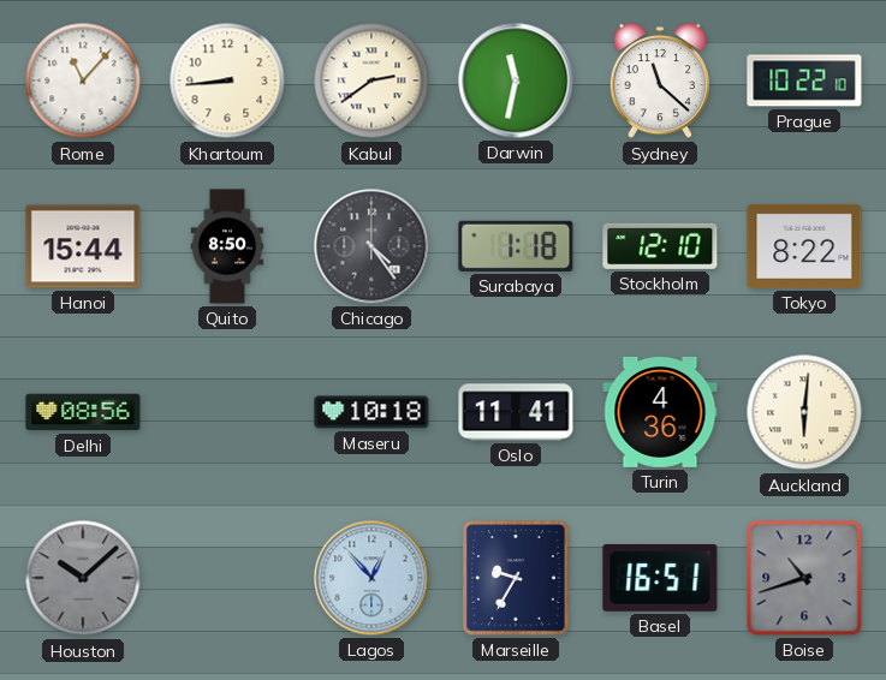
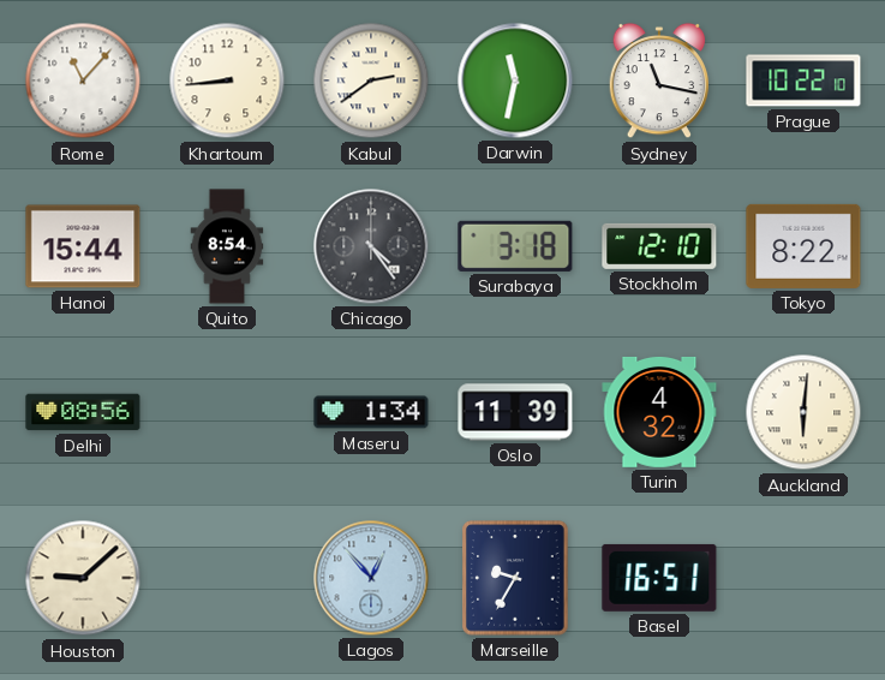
Sydney: 11:22 -> 11:17
Quito: 8:50 -> 8:54
Surabaya: 1:18 -> 3:18
Maseru: 10:18 -> 1:34
Oslo: 11:41 -> 11:39
Turin: 4:36 -> 4:32
Houston: 10:08 -> 9:08
Houston dial: grey -> cream
Boise: 10:42 -> none
